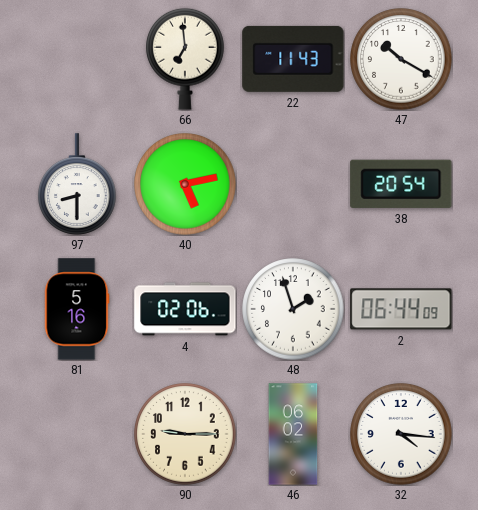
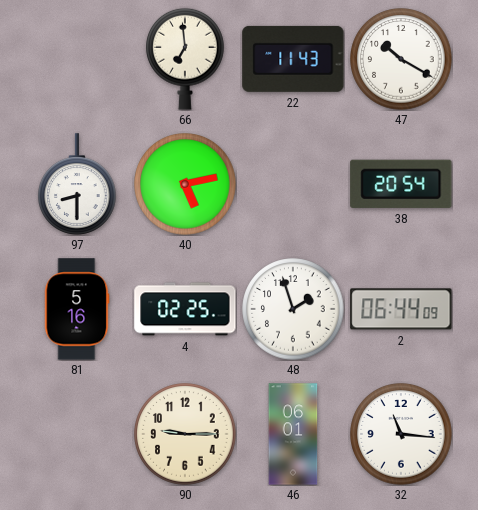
4: 02:06 -> 02:25
46: 06:02 -> 06:01
32: 4:16 -> 11:16
